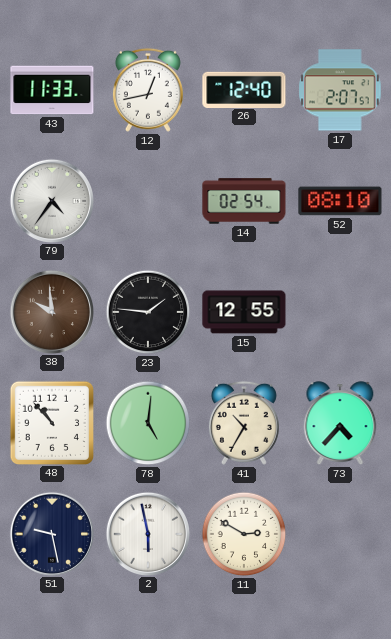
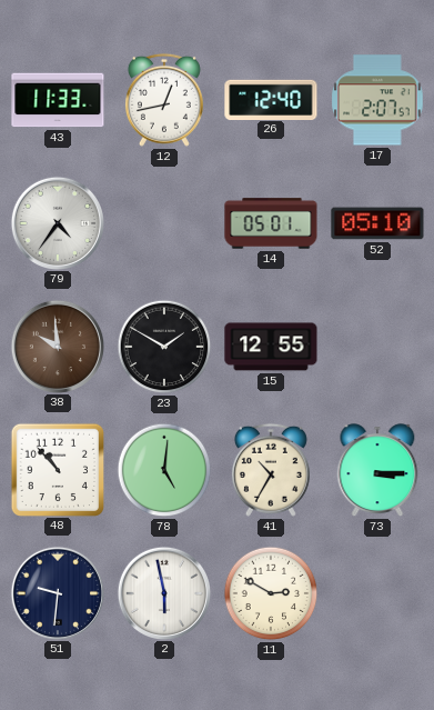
14: 02:54 -> 05:01
52: 08:10 -> 05:10
23: 1:46 -> 1:50
73: 4:37 -> 3:15
51: 9:28 -> 9:31
